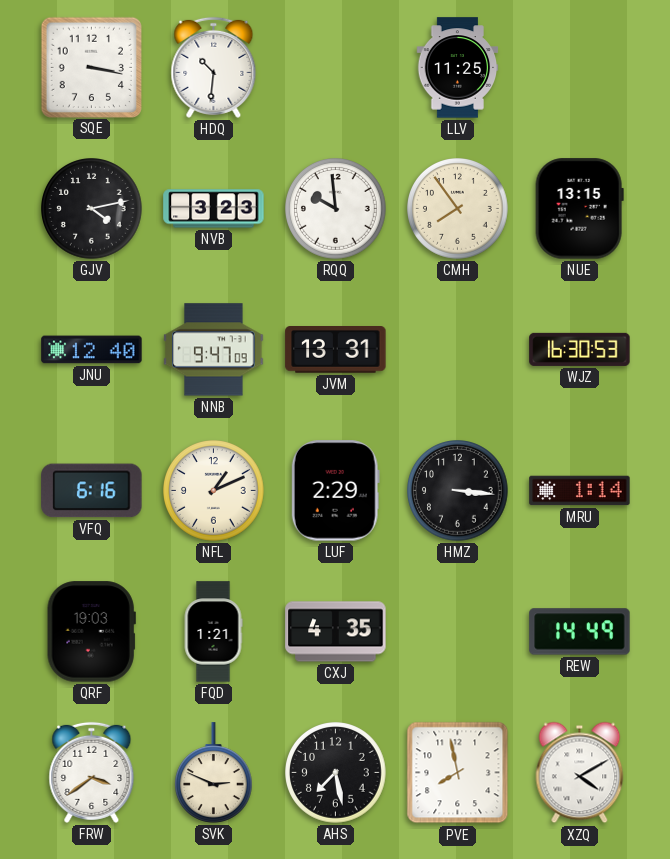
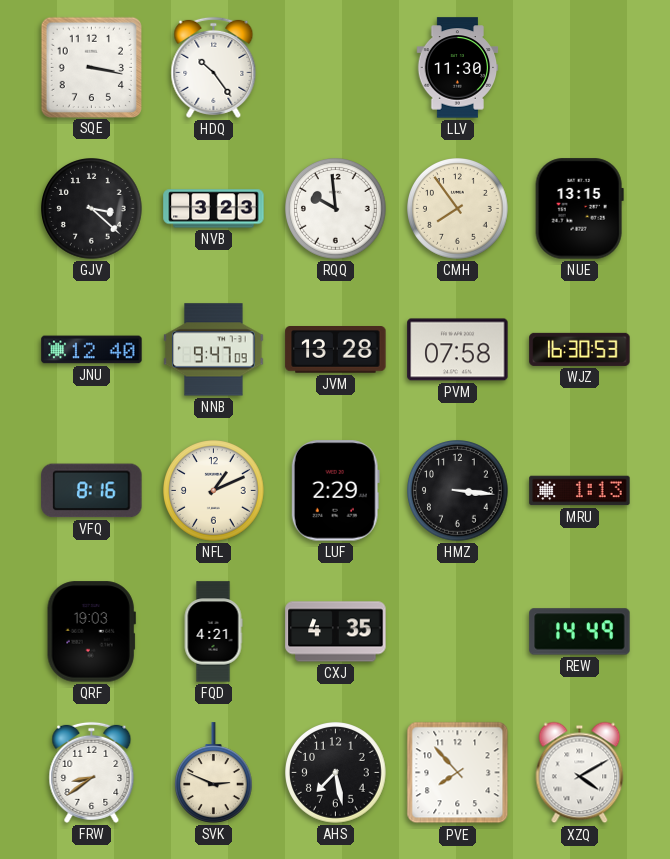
HDQ: 10:31 -> 10:24
LLV: 11:25 -> 11:30
GJV: 4:13 -> 3:22
JVM: 13:31 -> 13:28
PVM: none -> 07:58
VFQ: 6:16 -> 8:16
MRU: 1:14 -> 1:13
FQD: 1:21 -> 4:21
FRW: 3:39 -> 8:39
PVE: 7:58 -> 7:53
